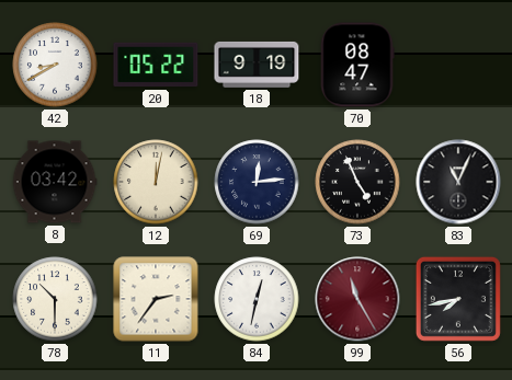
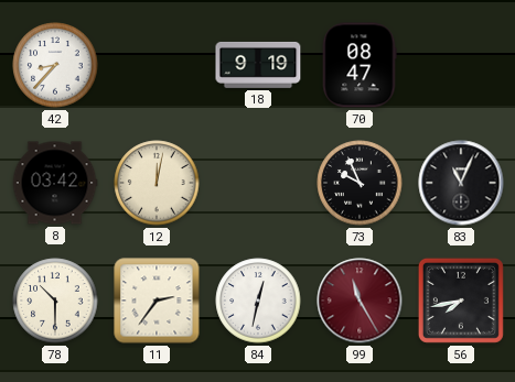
42: 8:40 -> 8:37
20: 05:22 -> none
69: 12:14 -> none
73: 4:56 -> 9:56
